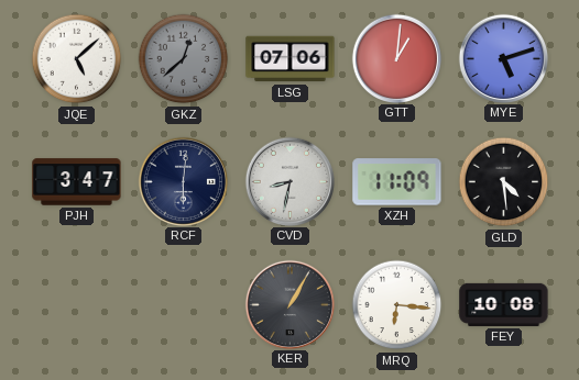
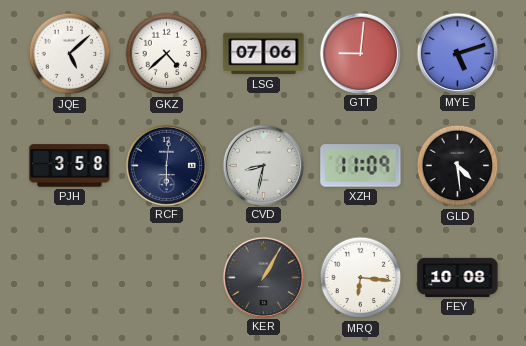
GKZ: 12:38 -> 4:38
GKZ dial: grey -> white
GTT: 1:01 -> 9:01
PJH: 3:47 -> 3:58
